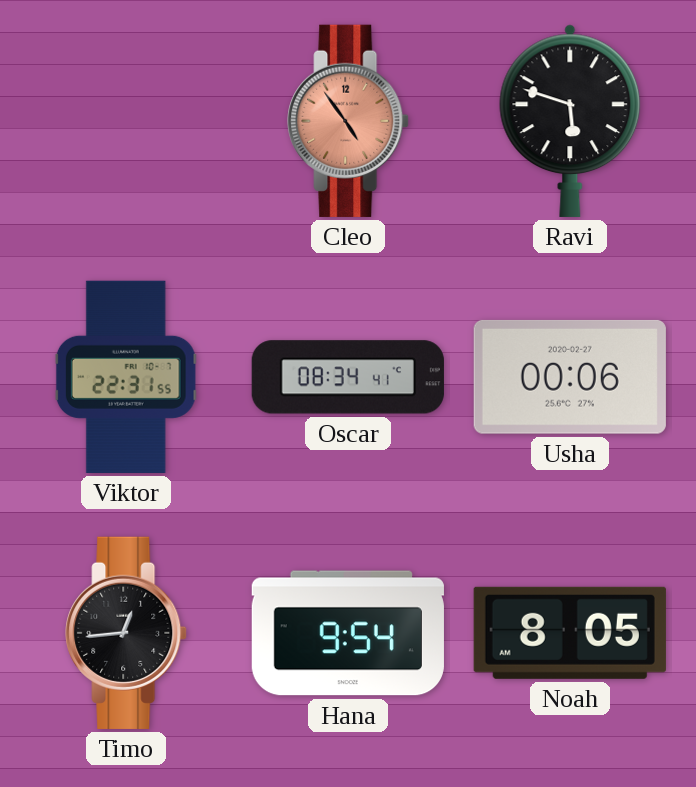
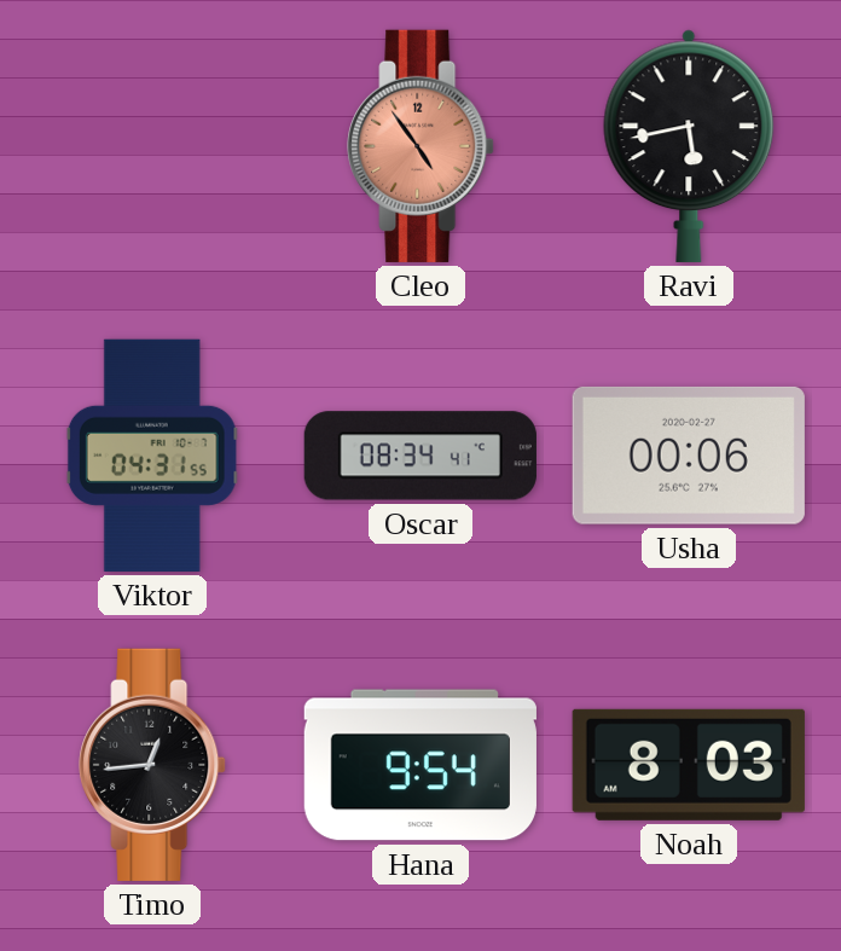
Ravi: 5:48 -> 5:43
Viktor: 22:31 -> 04:31
Noah: 8:05 -> 8:03
